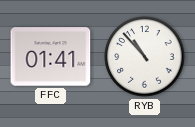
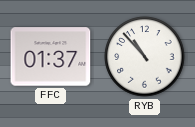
FFC: 01:41 -> 01:37
